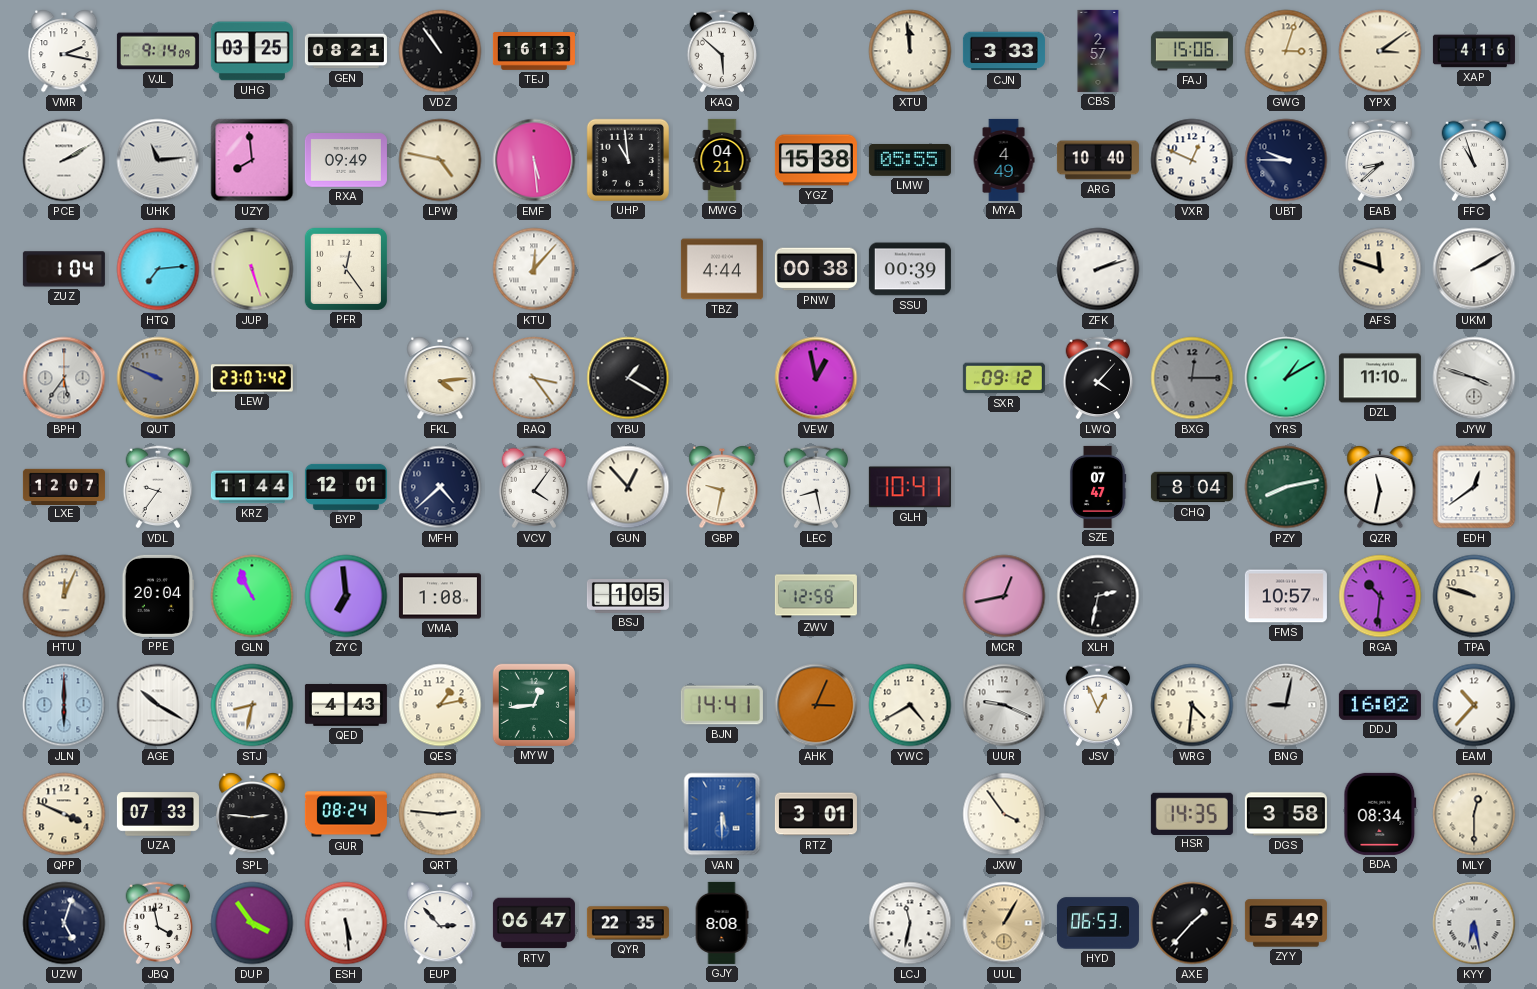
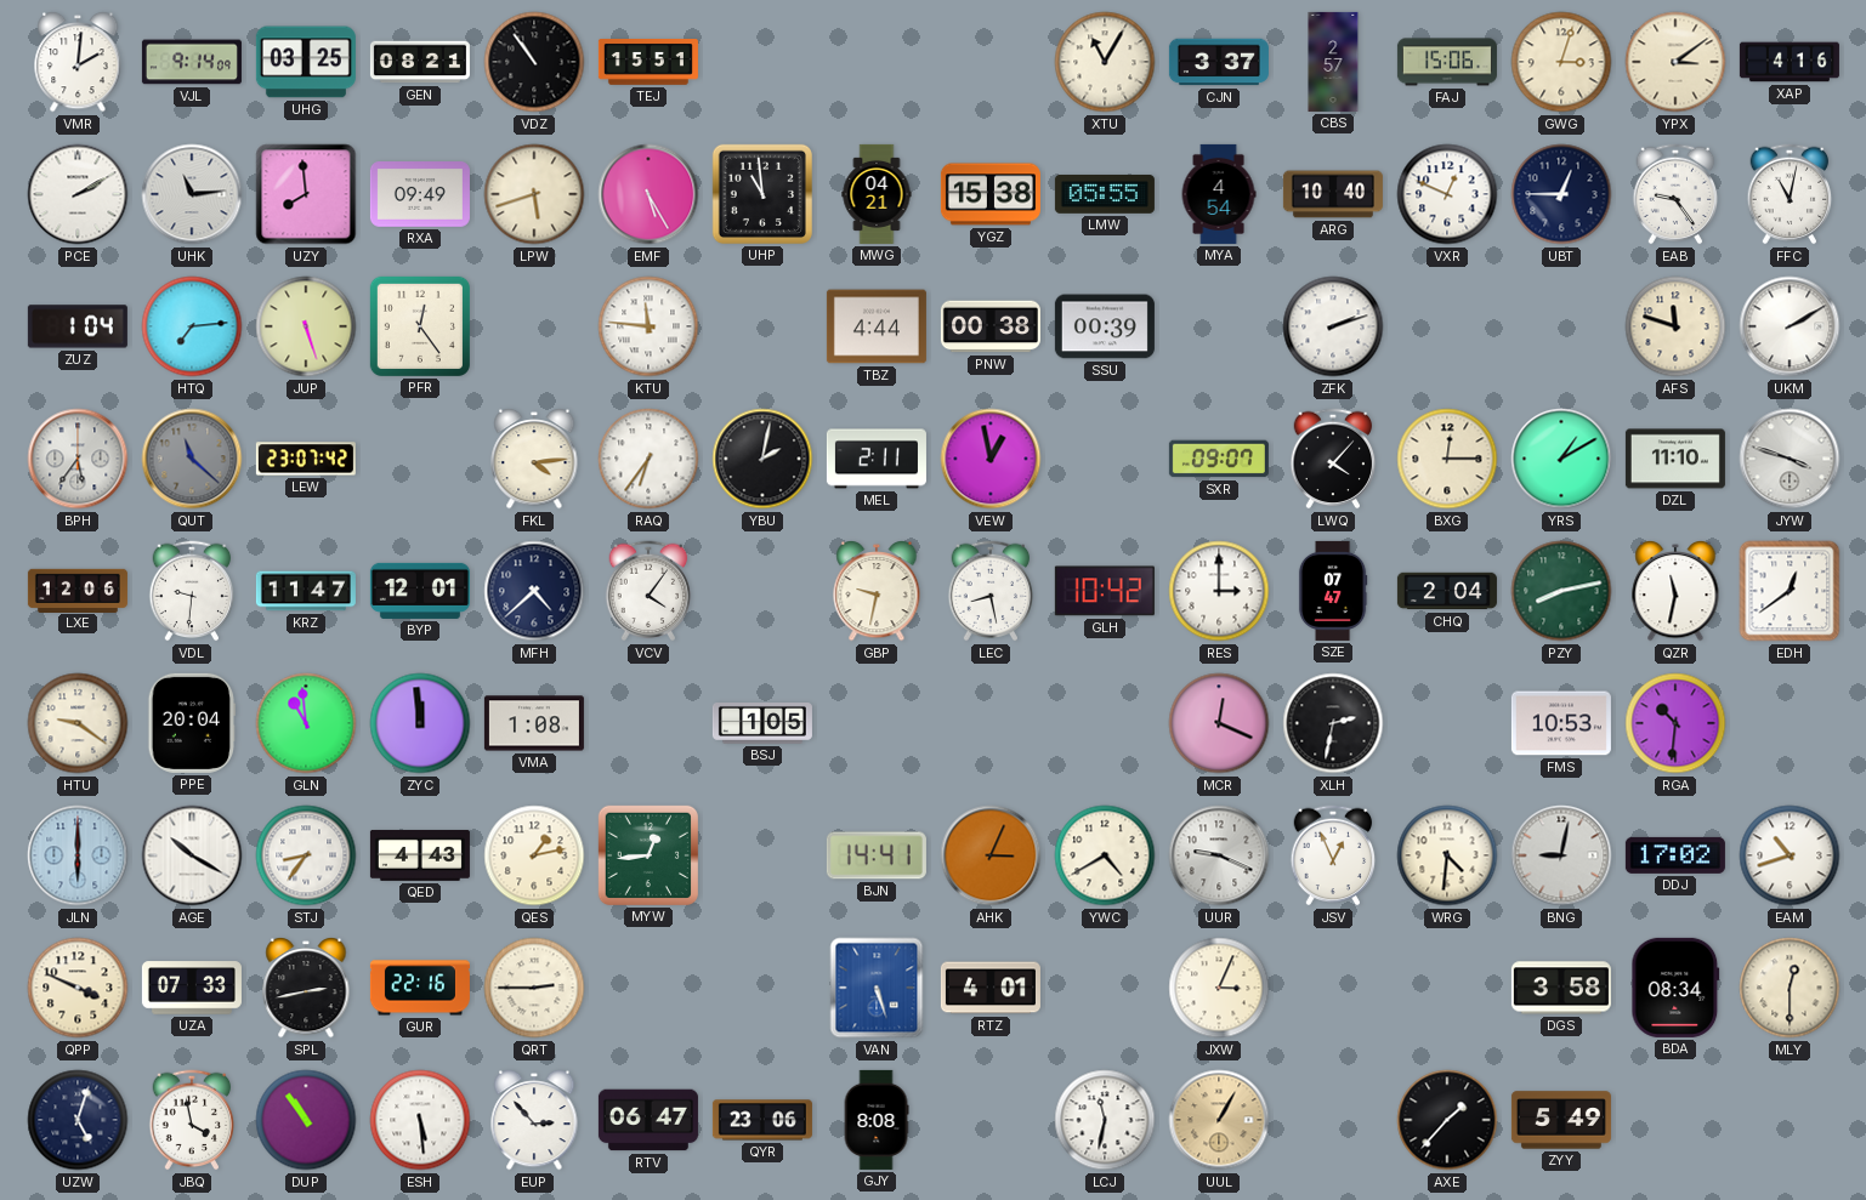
VMR: 2:17 -> 2:01
TEJ: 16:13 -> 15:51
KAQ: 5:52 -> none
XTU: 11:59 -> 11:05
CJN: 3:33 -> 3:37
LPW: 4:47 -> 5:42
EMF: 5:29 -> 5:25
MYA: 4:49 -> 4:54
UBT: 9:45 -> 12:45
EAB: 8:38 -> 9:24
FFC: 10:57 -> 11:02
KTU: 12:07 -> 11:46
QUT: 9:49 -> 11:22
RAQ: 3:24 -> 6:36
YBU: 1:20 -> 2:02
MEL: none -> 2:11
SXR: 09:12 -> 09:07
BXG dial: grey -> cream
LXE: 12:07 -> 12:06
VDL: 9:36 -> 9:31
KRZ: 11:44 -> 11:47
GUN: 12:53 -> none
GLH: 10:41 -> 10:42
RES: none -> 3:00
CHQ: 8:04 -> 2:04
HTU: 12:04 -> 9:21
GLN: 10:56 -> 10:59
ZYC: 6:59 -> 11:59
ZWV: 12:58 -> none
MCR: 12:43 -> 12:19
FMS: 10:57 -> 10:53
TPA: 9:48 -> none
STJ: 8:32 -> 8:36
DDJ: 16:02 -> 17:02
EAM: 10:37 -> 10:42
SPL: 2:46 -> 2:43
GUR: 08:24 -> 22:16
QRT: 2:46 -> 2:45
VAN: 5:30 -> 5:27
RTZ: 3:01 -> 4:01
JXW: 3:54 -> 3:04
HSR: 14:35 -> none
DUP: 3:54 -> 10:54
QYR: 22:35 -> 23:06
HYD: 06:53 -> none
KYY: 6:28 -> none
